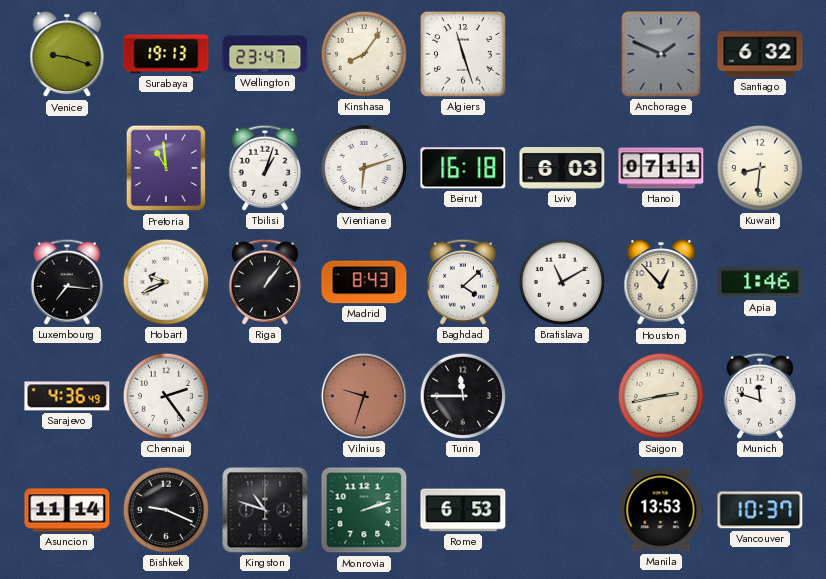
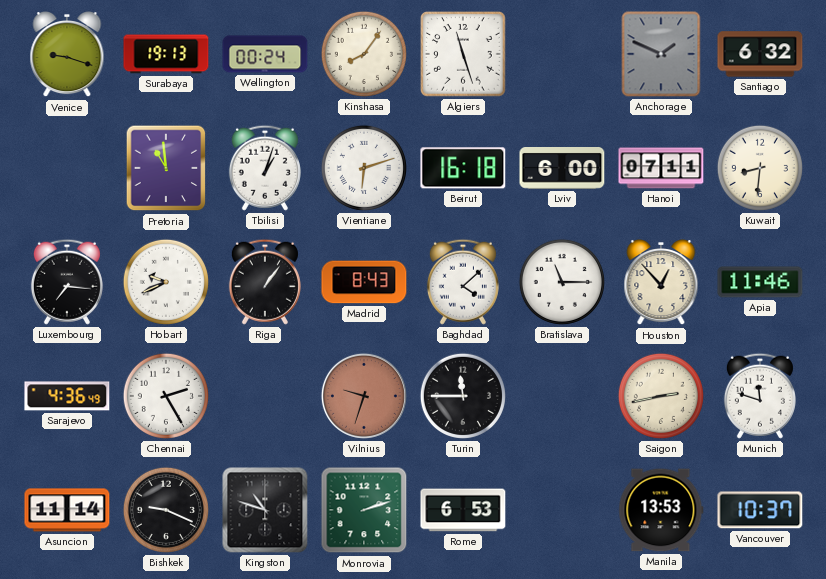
Wellington: 23:47 -> 00:24
Lviv: 6:03 -> 6:00
Bratislava: 11:10 -> 11:15
Apia: 1:46 -> 11:46
Chennai: 2:24 -> 2:25
